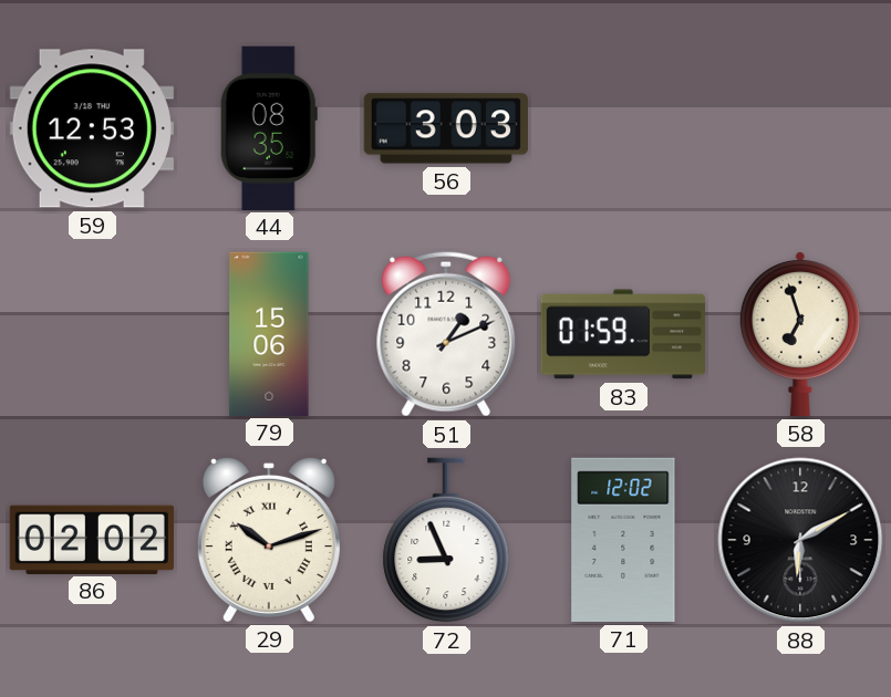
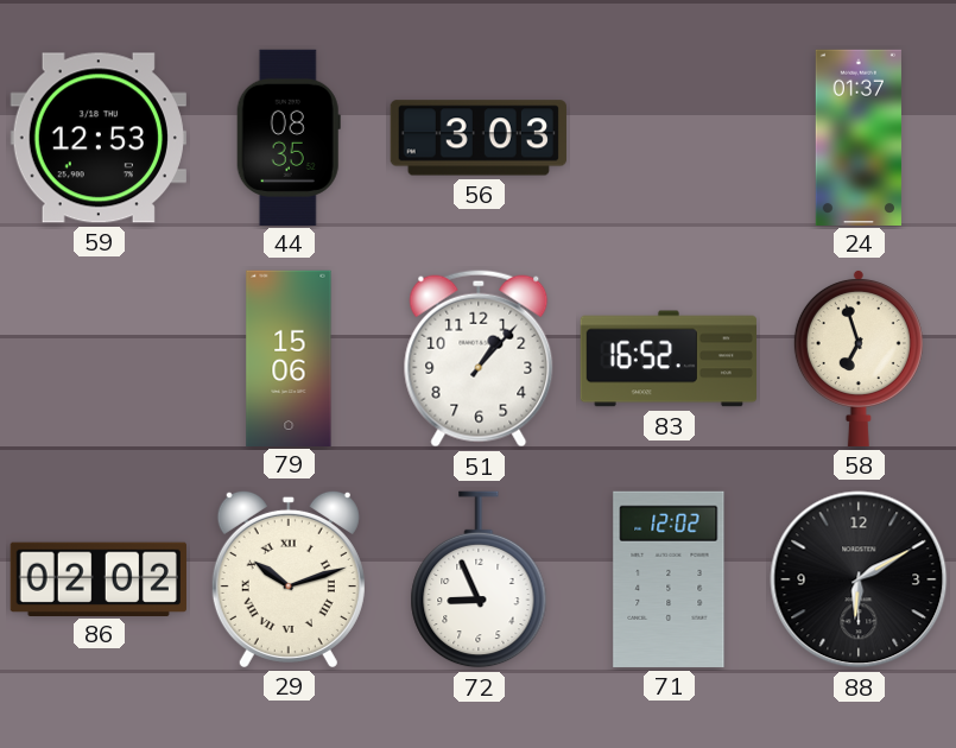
24: none -> 01:37
51: 1:11 -> 1:07
83: 01:59 -> 16:52
